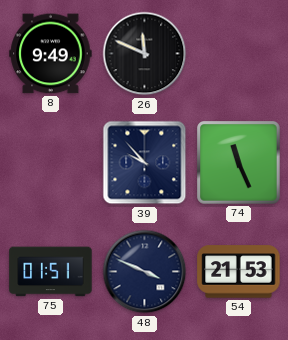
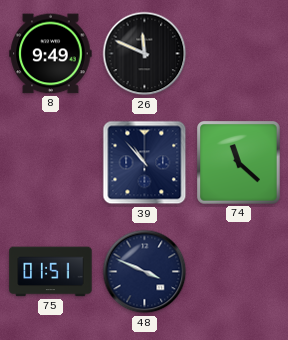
39: 9:53 -> 10:53
74: 11:26 -> 11:22
54: 21:53 -> none
